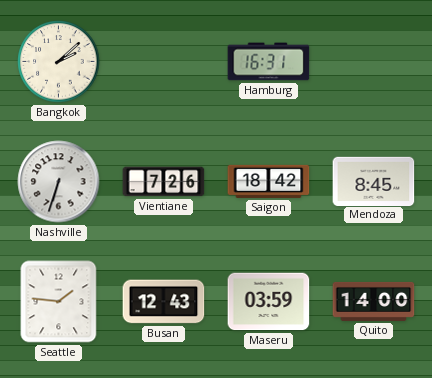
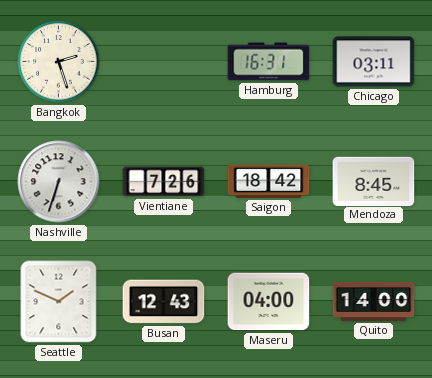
Bangkok: 2:08 -> 2:27
Chicago: none -> 03:11
Seattle: 1:46 -> 1:49
Maseru: 03:59 -> 04:00
